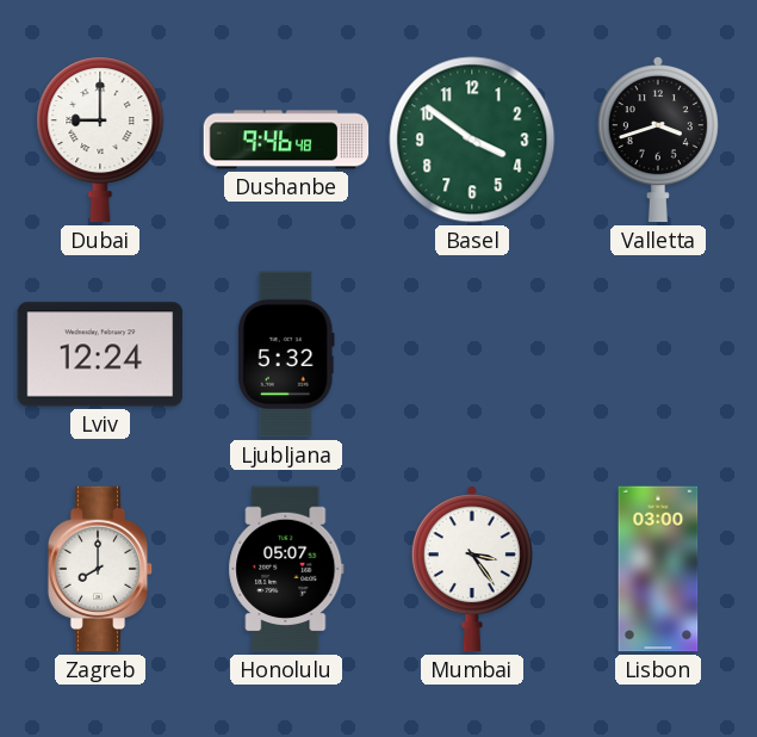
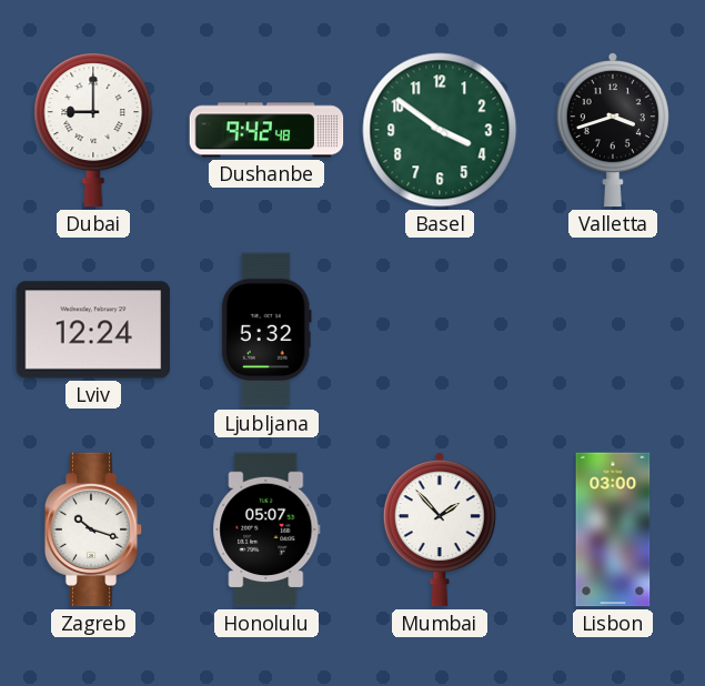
Dushanbe: 9:46 -> 9:42
Zagreb: 8:00 -> 10:18
Mumbai: 3:24 -> 1:53
